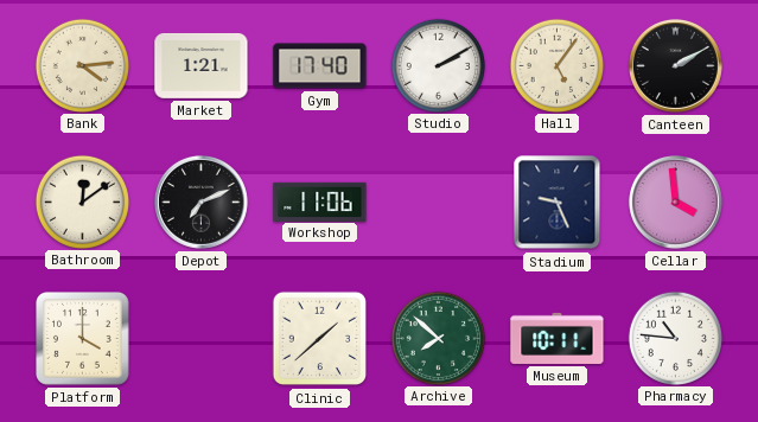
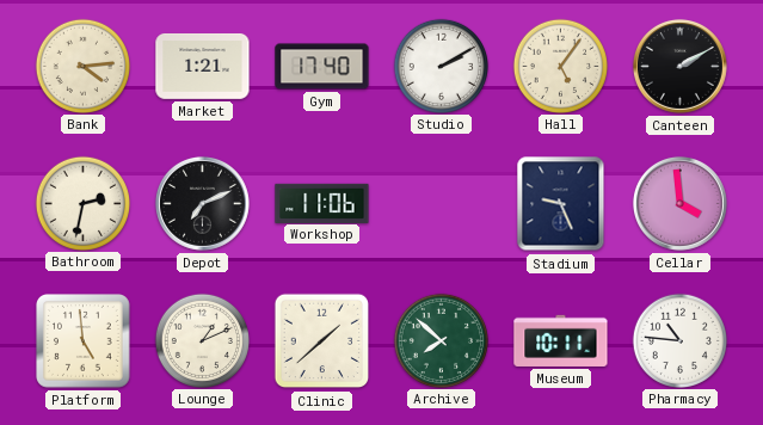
Bathroom: 12:09 -> 2:32
Platform: 4:00 -> 4:59
Lounge: none -> 1:11
